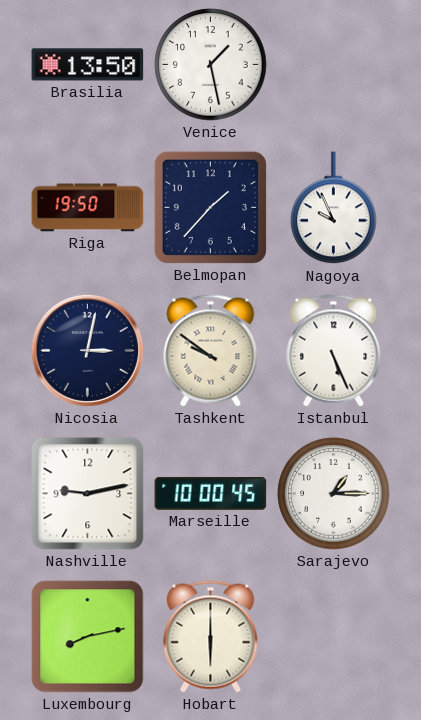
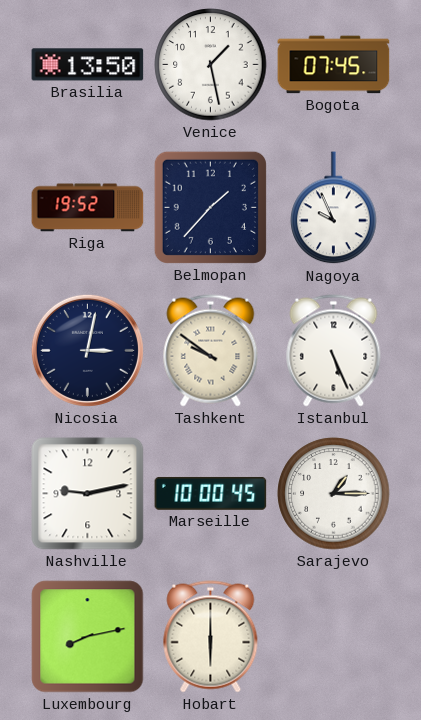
Bogota: none -> 07:45
Riga: 19:50 -> 19:52
